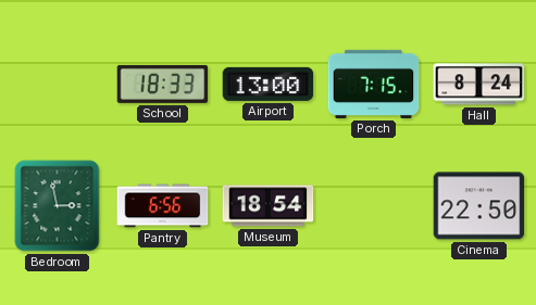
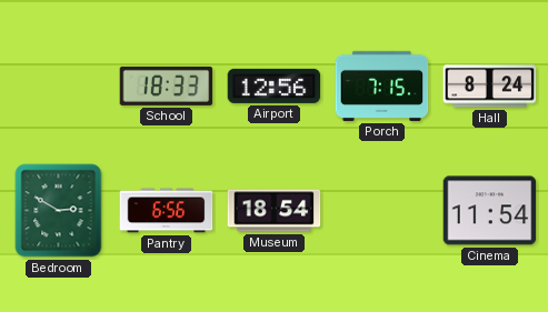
Airport: 13:00 -> 12:56
Bedroom: 2:58 -> 2:50
Cinema: 22:50 -> 11:54
